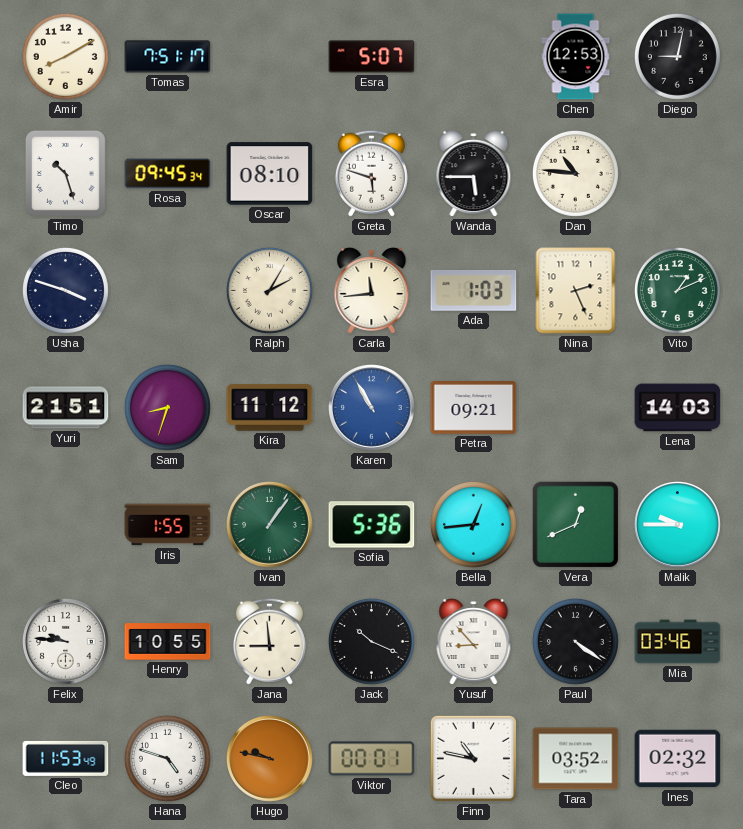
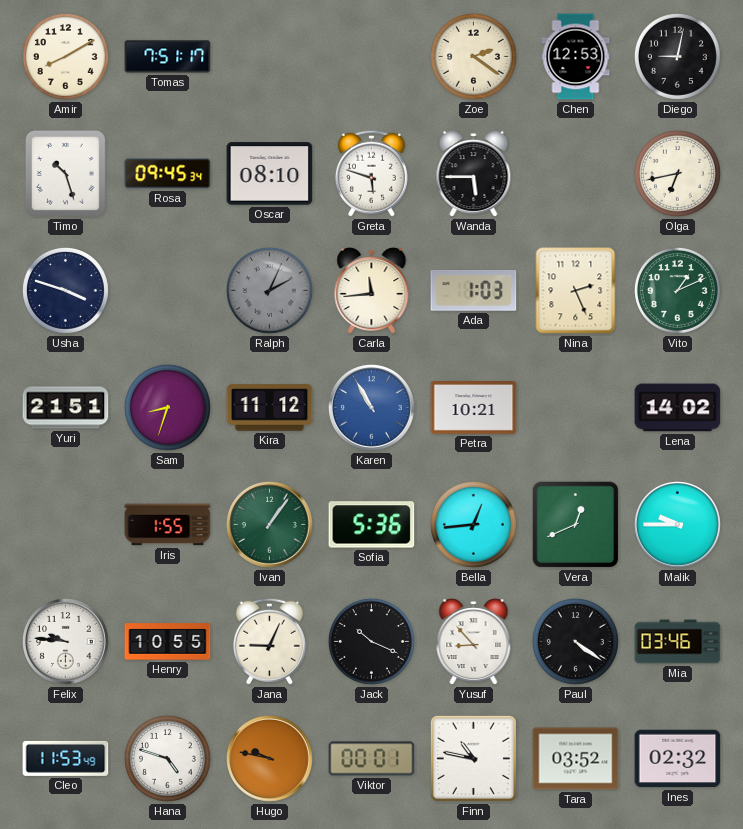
Esra: 5:07 -> none
Zoe: none -> 2:21
Dan: 10:46 -> none
Olga: none -> 6:43
Ralph: 2:05 -> 2:04
Ralph dial: cream -> grey
Petra: 09:21 -> 10:21
Lena: 14:03 -> 14:02
Jana: 8:59 -> 9:04
